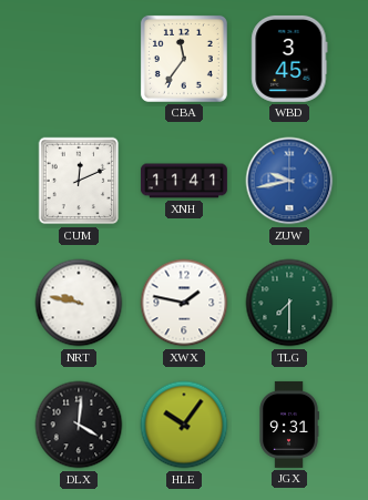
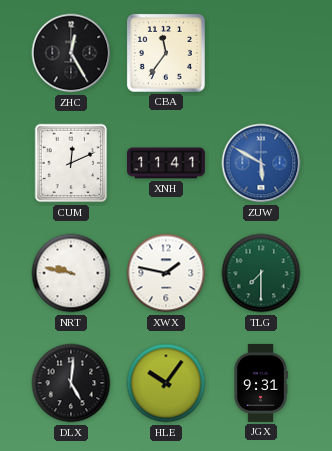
ZHC: none -> 12:25
WBD: 3:45 -> none
ZUW: 9:43 -> 5:50
DLX: 4:01 -> 5:01
